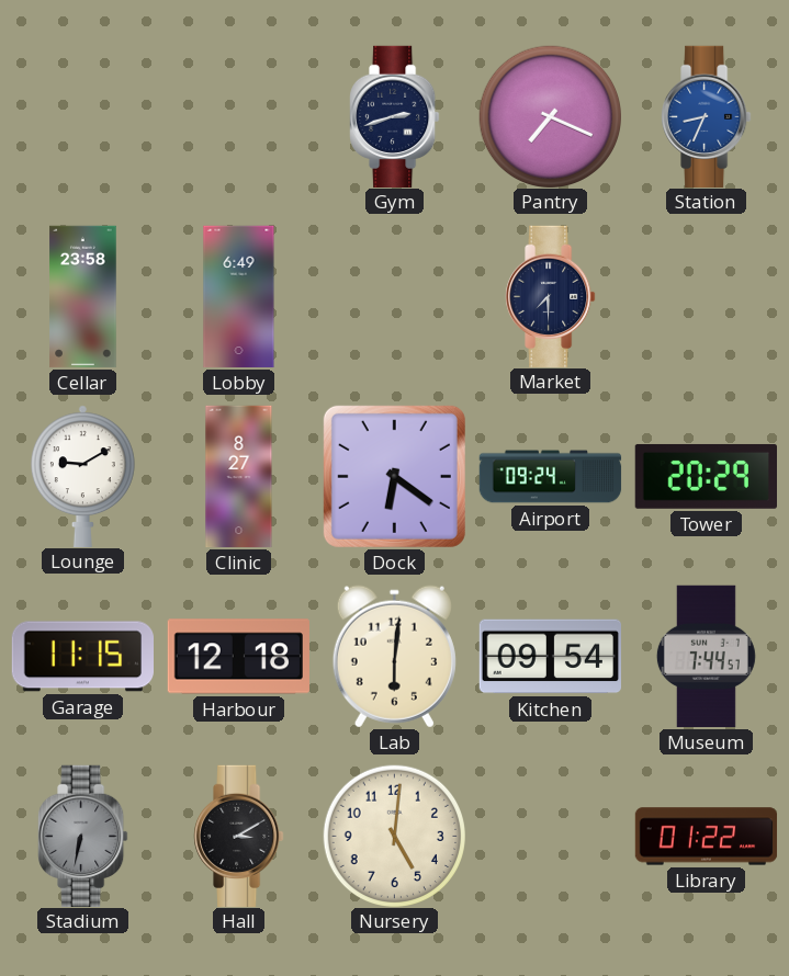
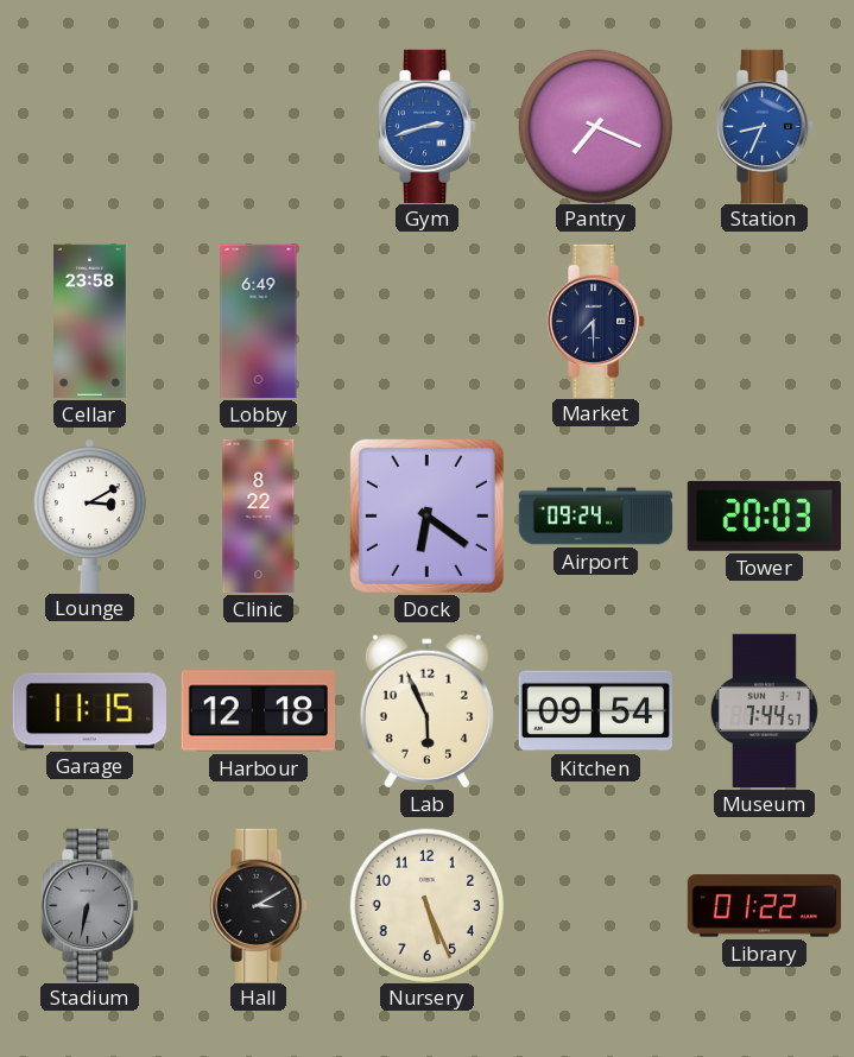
Gym dial: navy -> blue
Lounge: 9:10 -> 3:10
Clinic: 8:27 -> 8:22
Tower: 20:29 -> 20:03
Lab: 6:01 -> 5:56
Nursery: 5:01 -> 5:26
